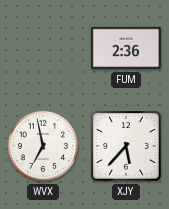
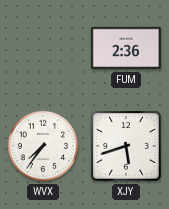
WVX: 6:58 -> 7:36
XJY: 5:37 -> 5:42
